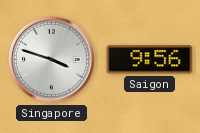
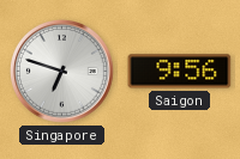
Singapore: 3:48 -> 6:48
